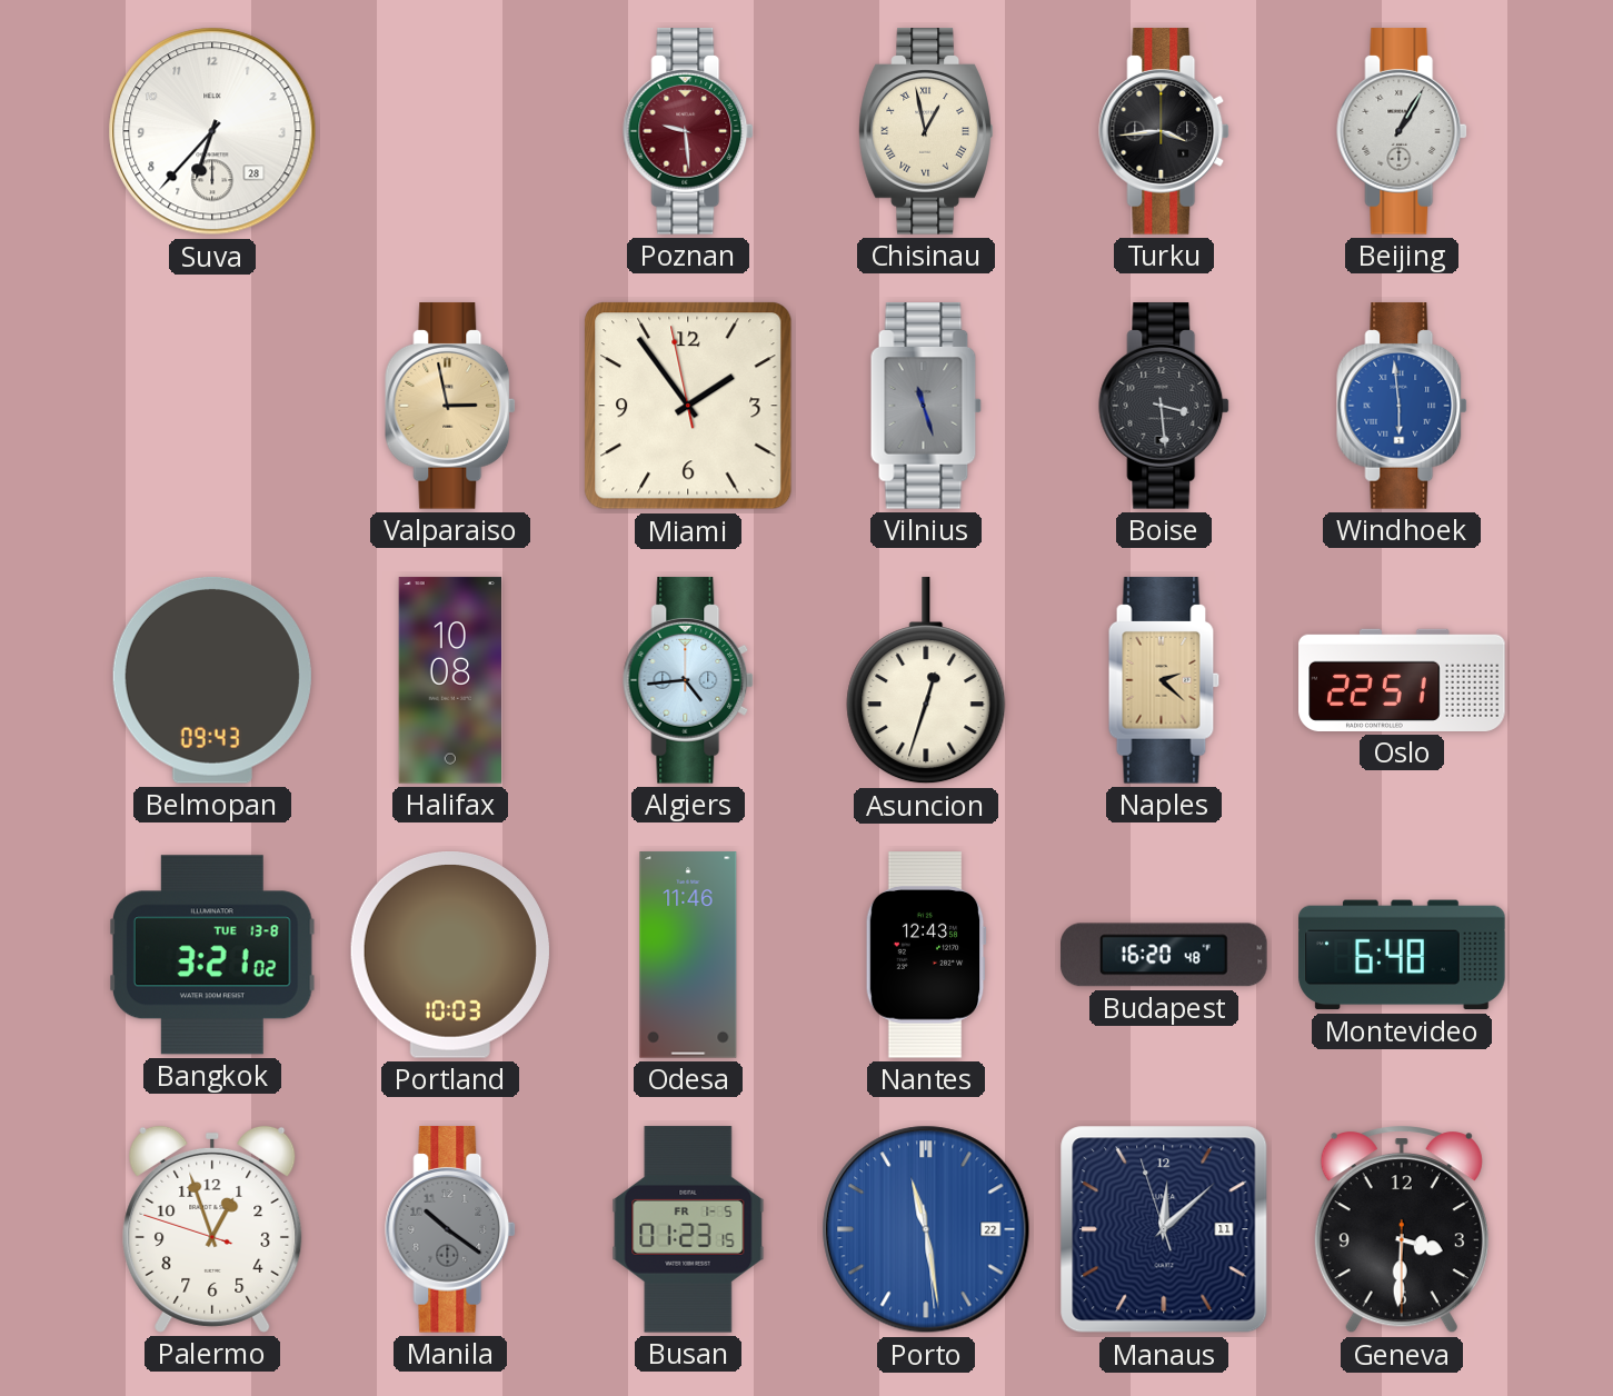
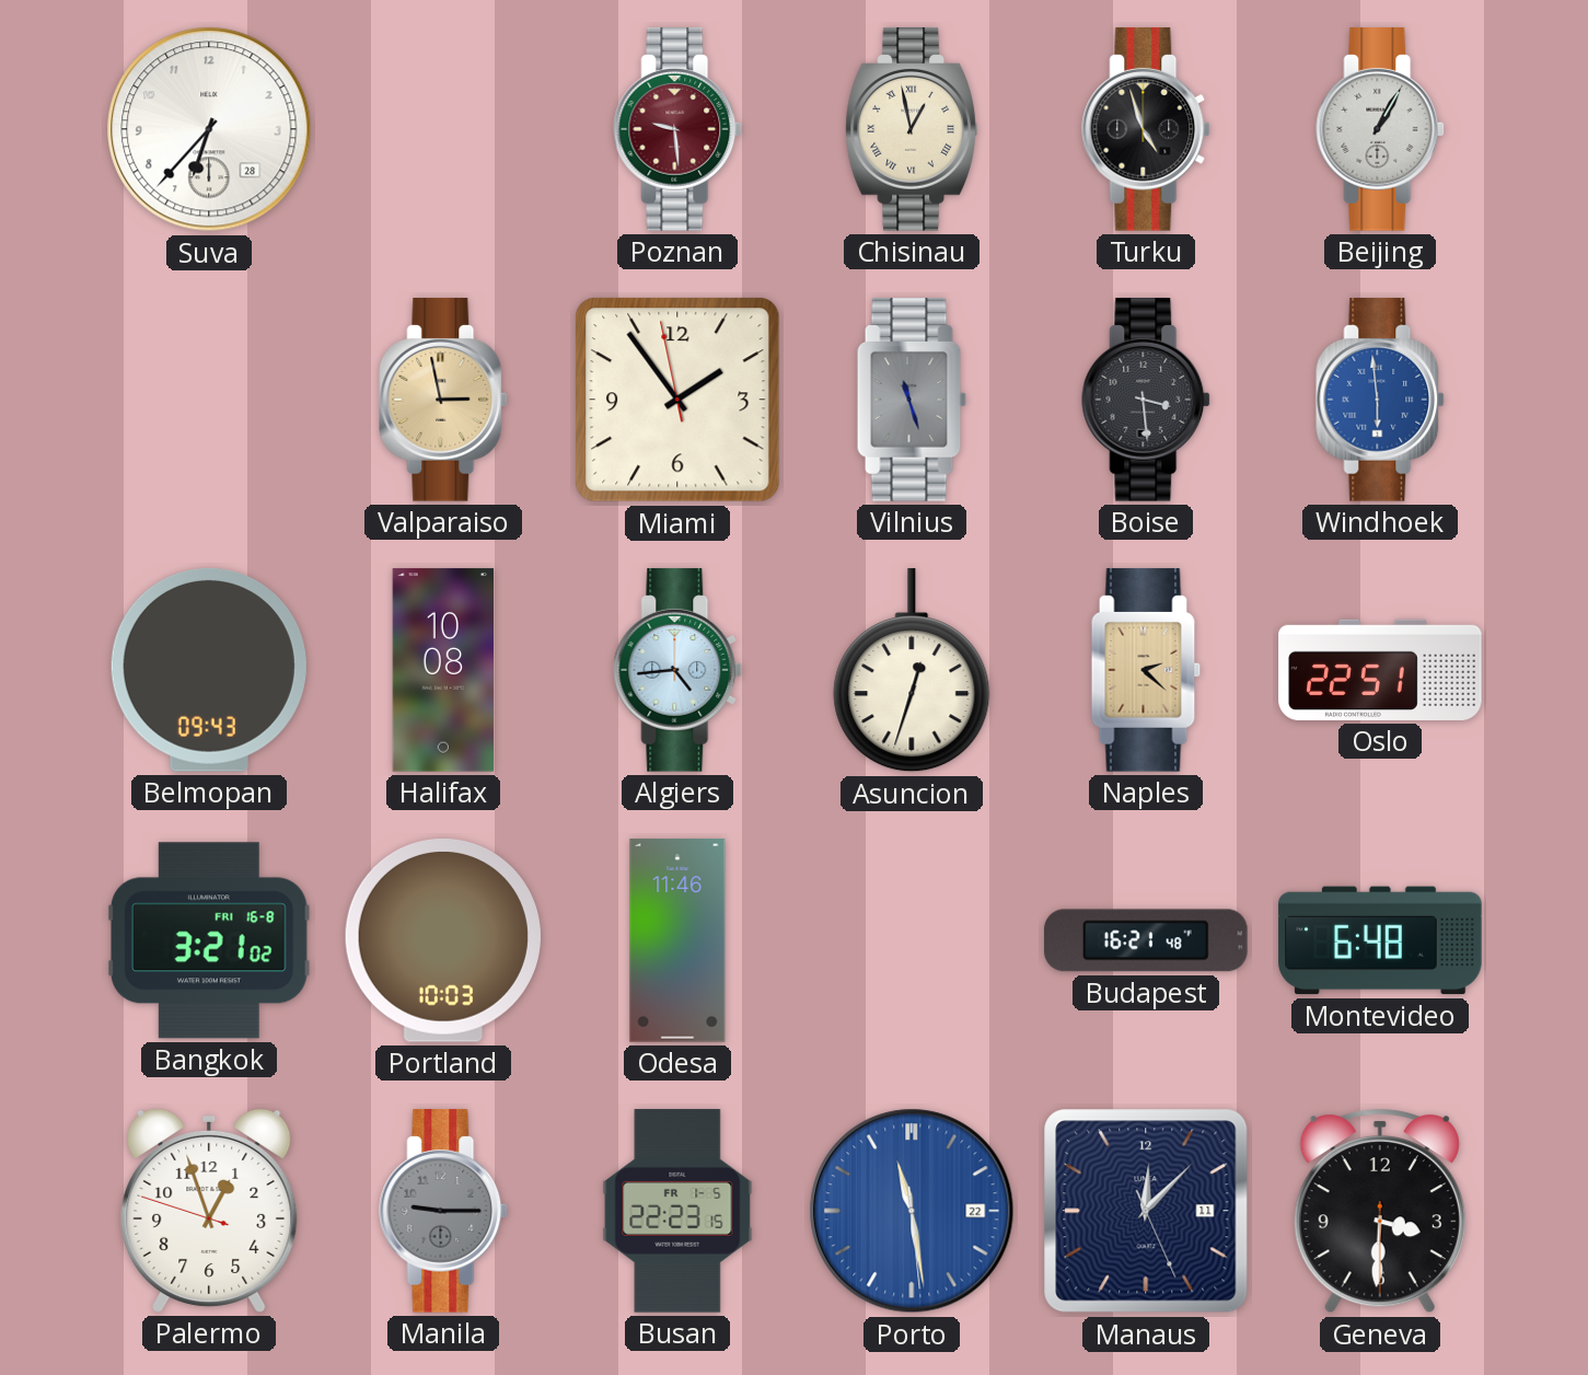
Turku: 3:44 -> 4:57
Bangkok date: TUE 13-8 -> FRI 16-8
Nantes: 12:43 -> none
Budapest: 16:20 -> 16:21
Manila: 10:21 -> 9:15
Busan: 01:23 -> 22:23
Manaus: 12:07:57 -> 12:07:26
